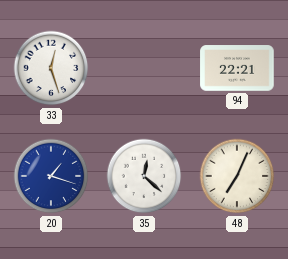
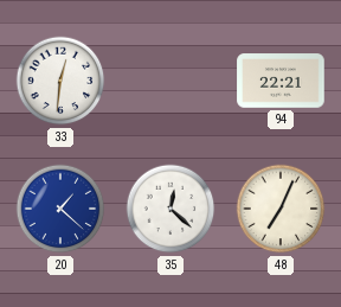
33: 12:27 -> 12:31
20: 1:18 -> 1:22
